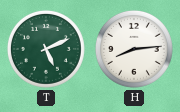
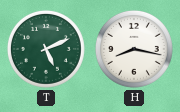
H: 8:14 -> 8:17
